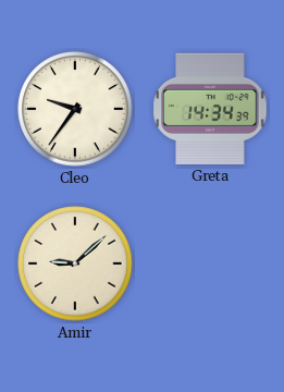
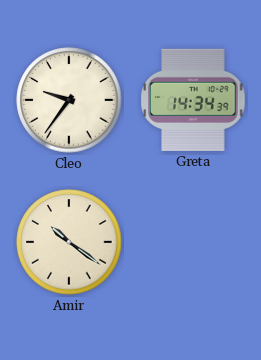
Amir: 9:08 -> 10:21
